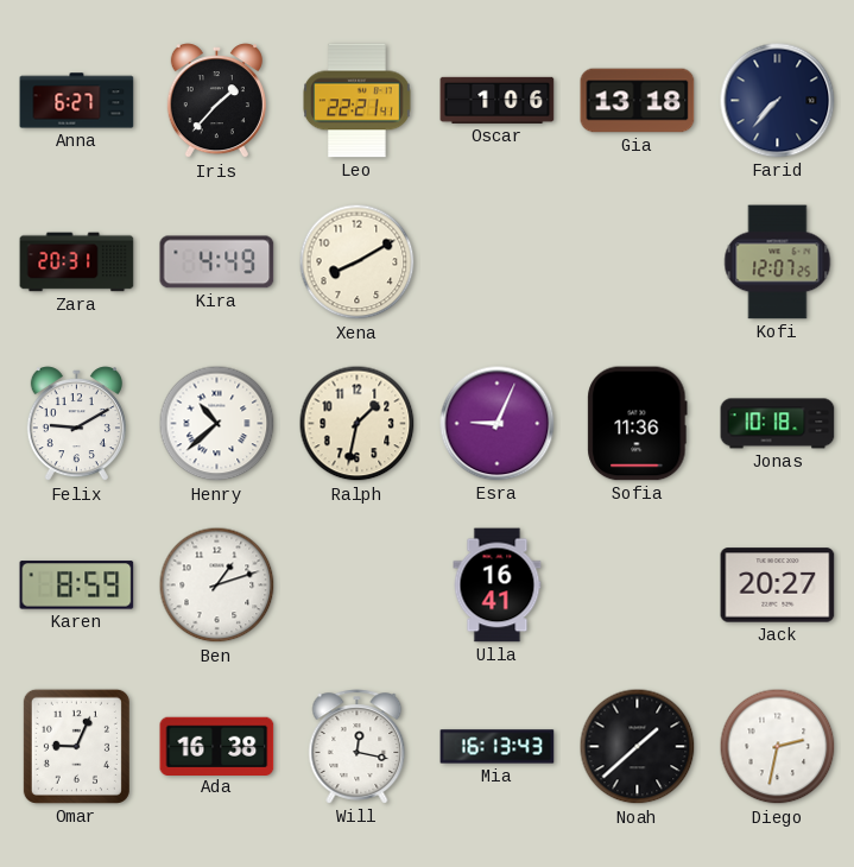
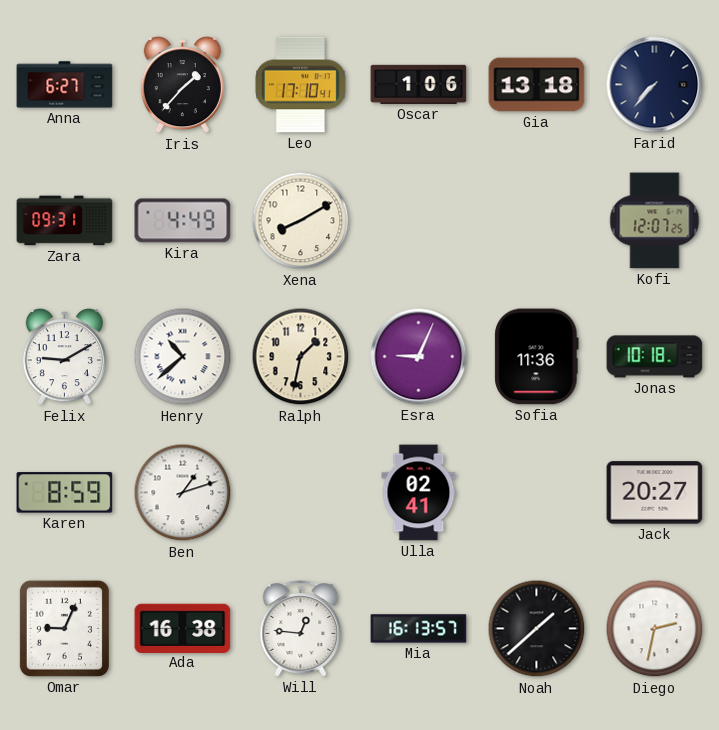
Leo: 22:21 -> 17:10
Zara: 20:31 -> 09:31
Ulla: 16:41 -> 02:41
Will: 12:17 -> 12:46
Mia: 16:13:43 -> 16:13:57
